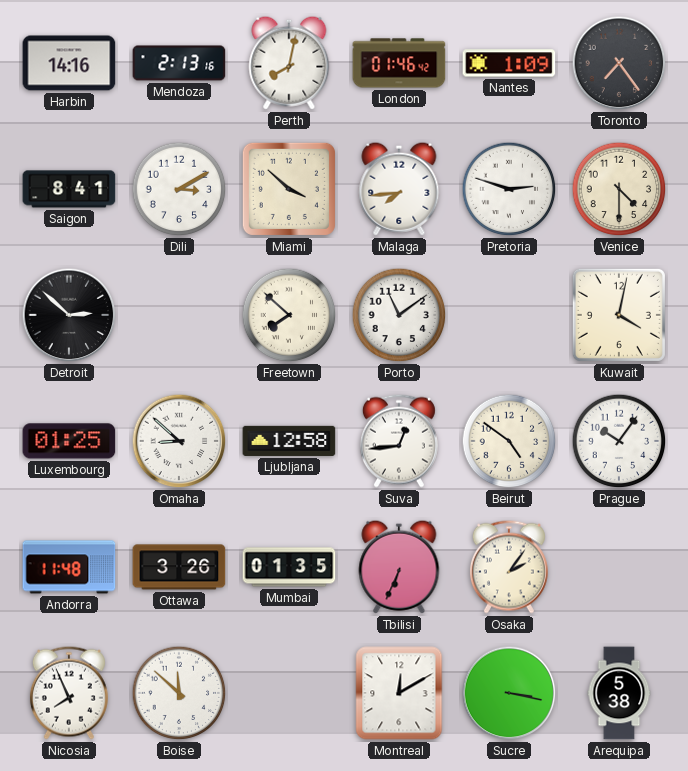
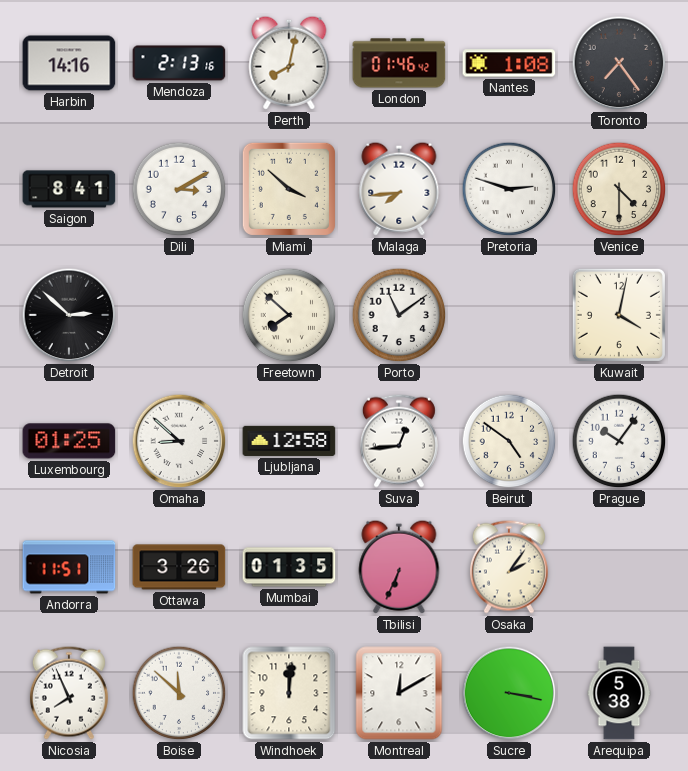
Nantes: 1:09 -> 1:08
Andorra: 11:48 -> 11:51
Windhoek: none -> 12:01
